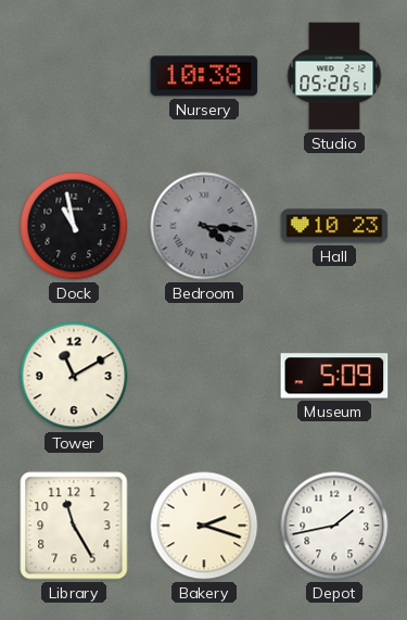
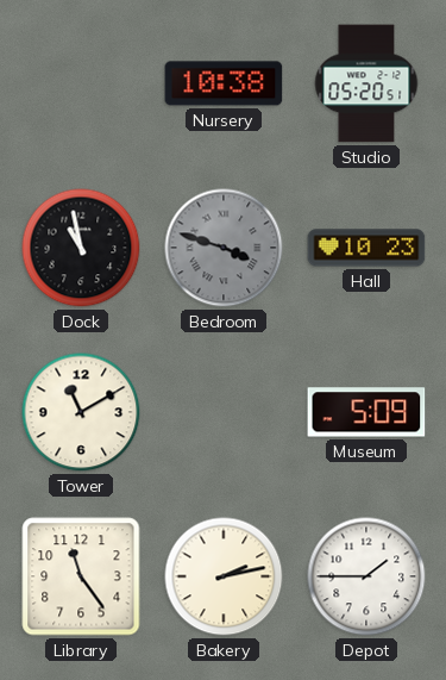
Bedroom: 4:16 -> 3:48
Library: 11:25 -> 11:24
Bakery: 2:18 -> 2:13
Depot: 1:43 -> 1:45
